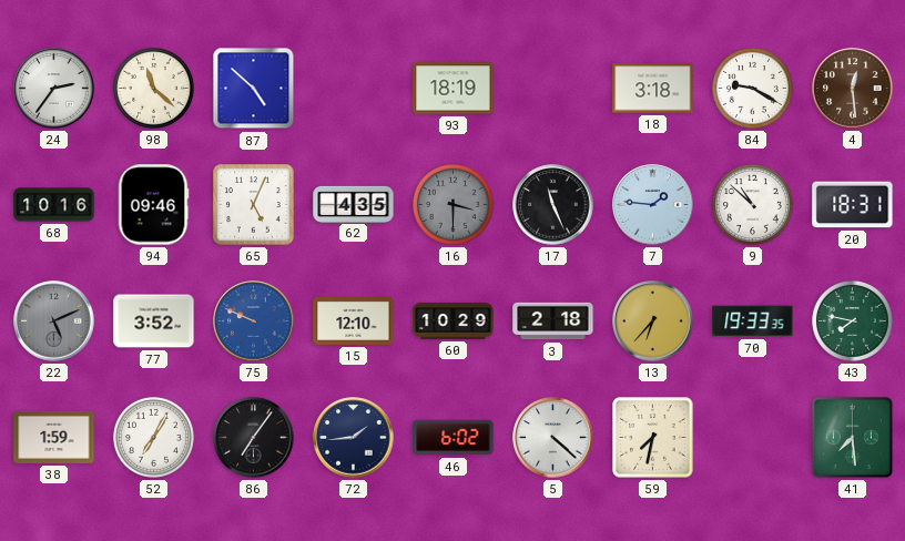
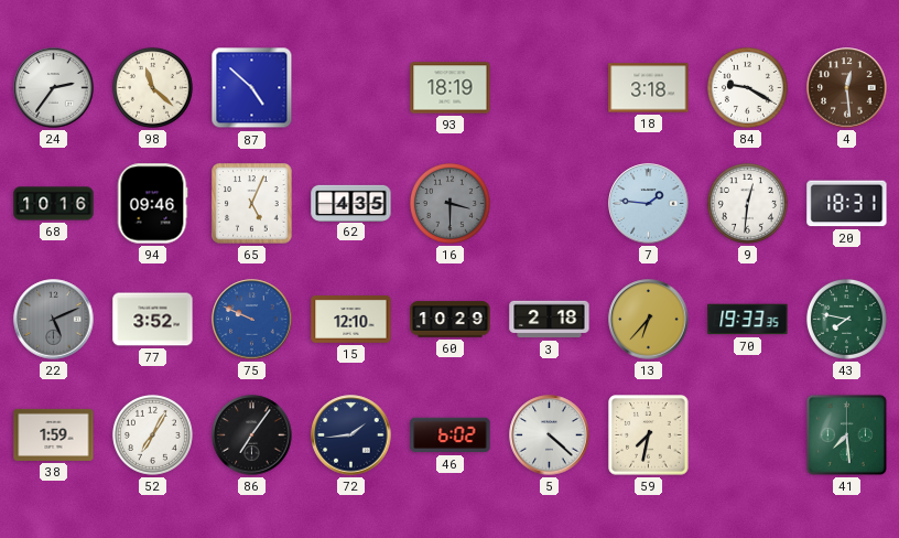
17: 11:26 -> none
9: 10:52 -> 12:31
